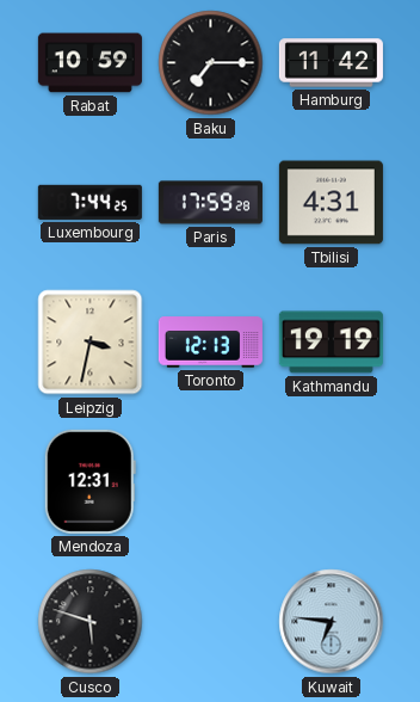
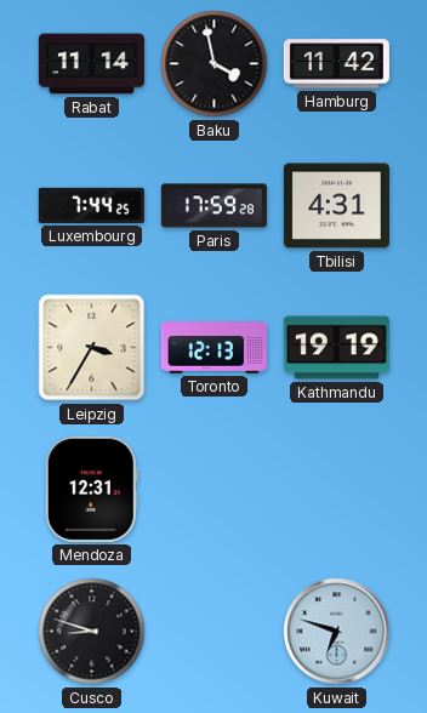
Rabat: 10:59 -> 11:14
Baku: 7:15 -> 3:58
Leipzig: 3:32 -> 3:35
Cusco: 5:48 -> 8:48
Kuwait: 6:46 -> 6:48
